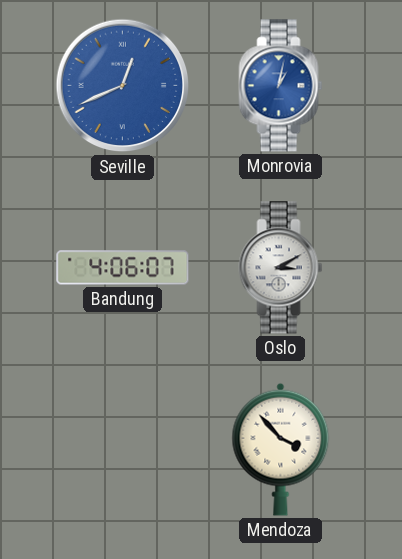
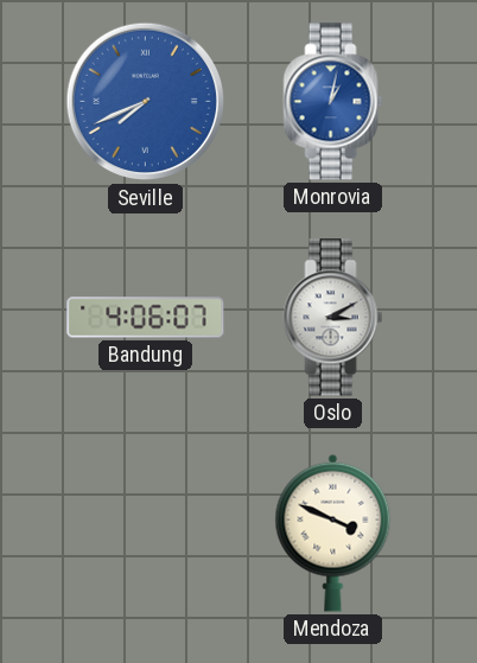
Seville: 12:41 -> 7:41
Mendoza: 3:53 -> 3:49
